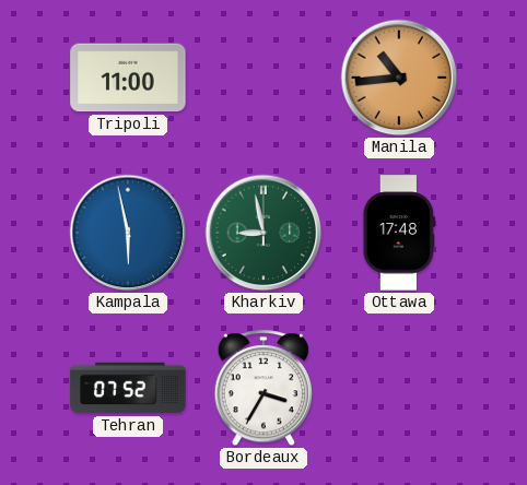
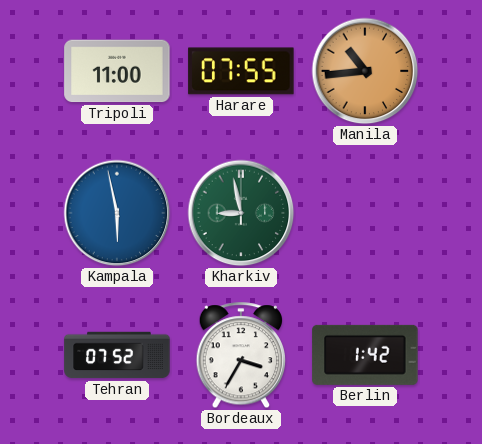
Harare: none -> 07:55
Ottawa: 17:48 -> none
Berlin: none -> 1:42
